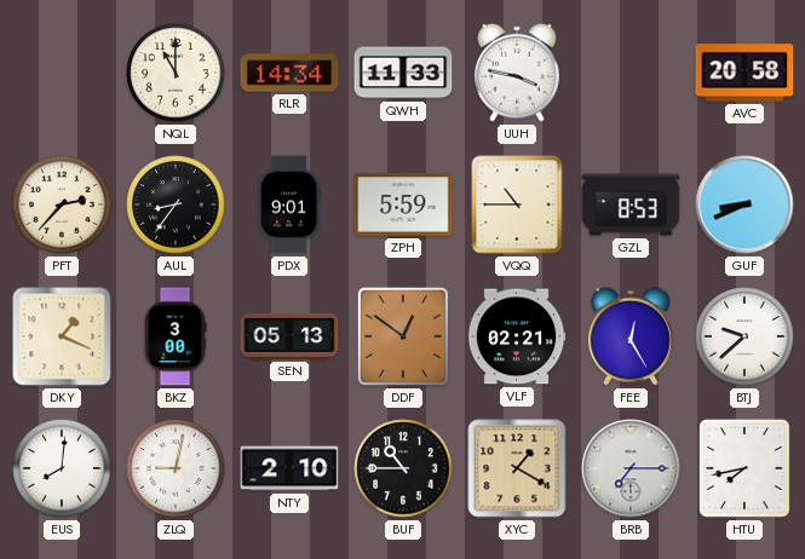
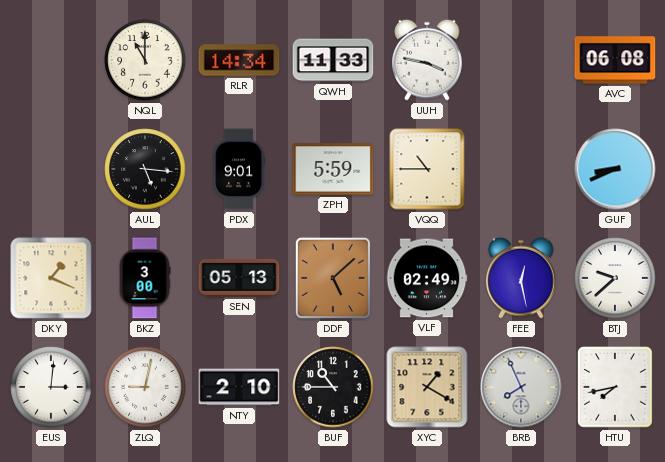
AVC: 20:58 -> 06:08
PFT: 2:37 -> none
AUL: 8:36 -> 5:16
GZL: 8:53 -> none
DDF: 12:51 -> 5:08
VLF: 02:21 -> 02:49
FEE: 12:25 -> 12:28
EUS: 8:01 -> 3:01
BRB: 7:15 -> 7:56
